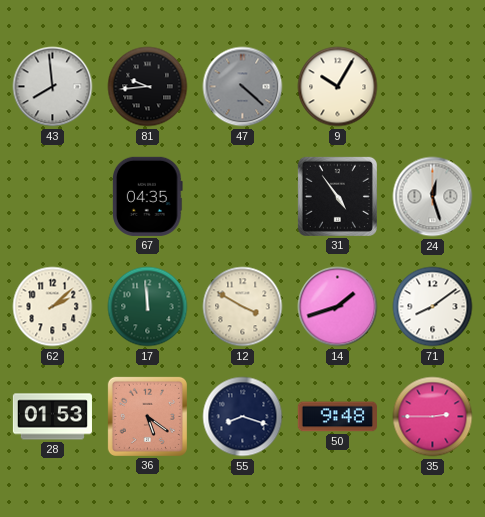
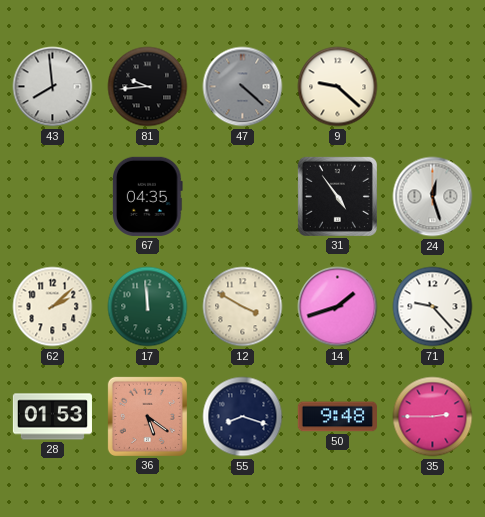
9: 10:05 -> 9:22
71: 8:09 -> 9:23
